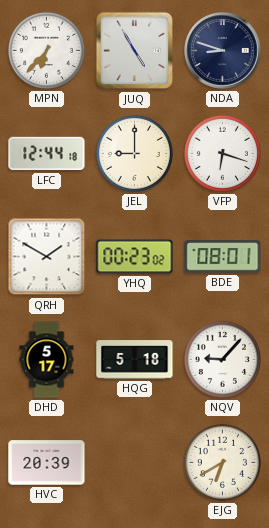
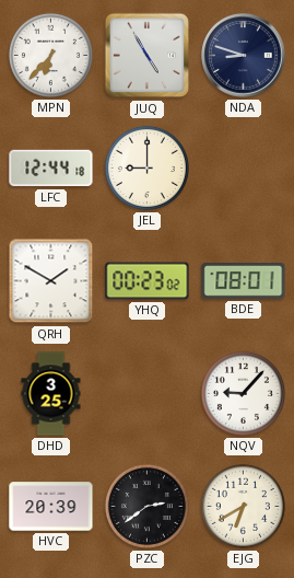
VFP: 6:18 -> none
DHD: 5:17 -> 3:25
HQG: 5:18 -> none
PZC: none -> 2:39
